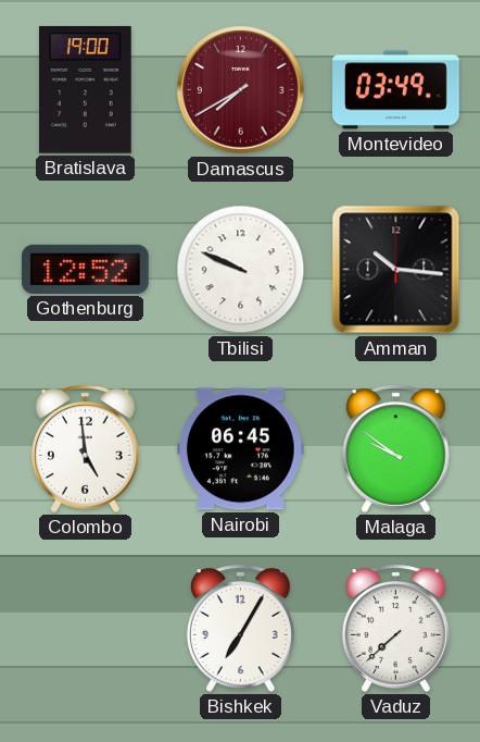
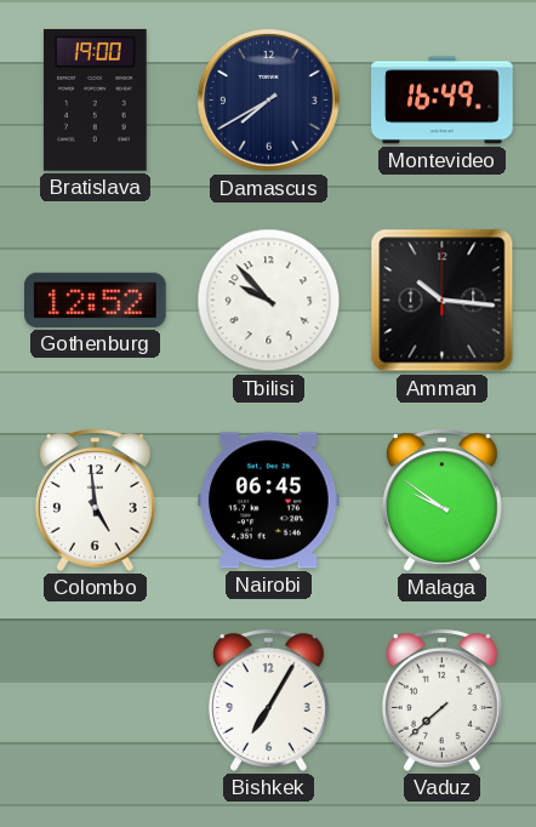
Damascus dial: burgundy -> navy
Montevideo: 03:49 -> 16:49
Tbilisi: 9:49 -> 9:53
